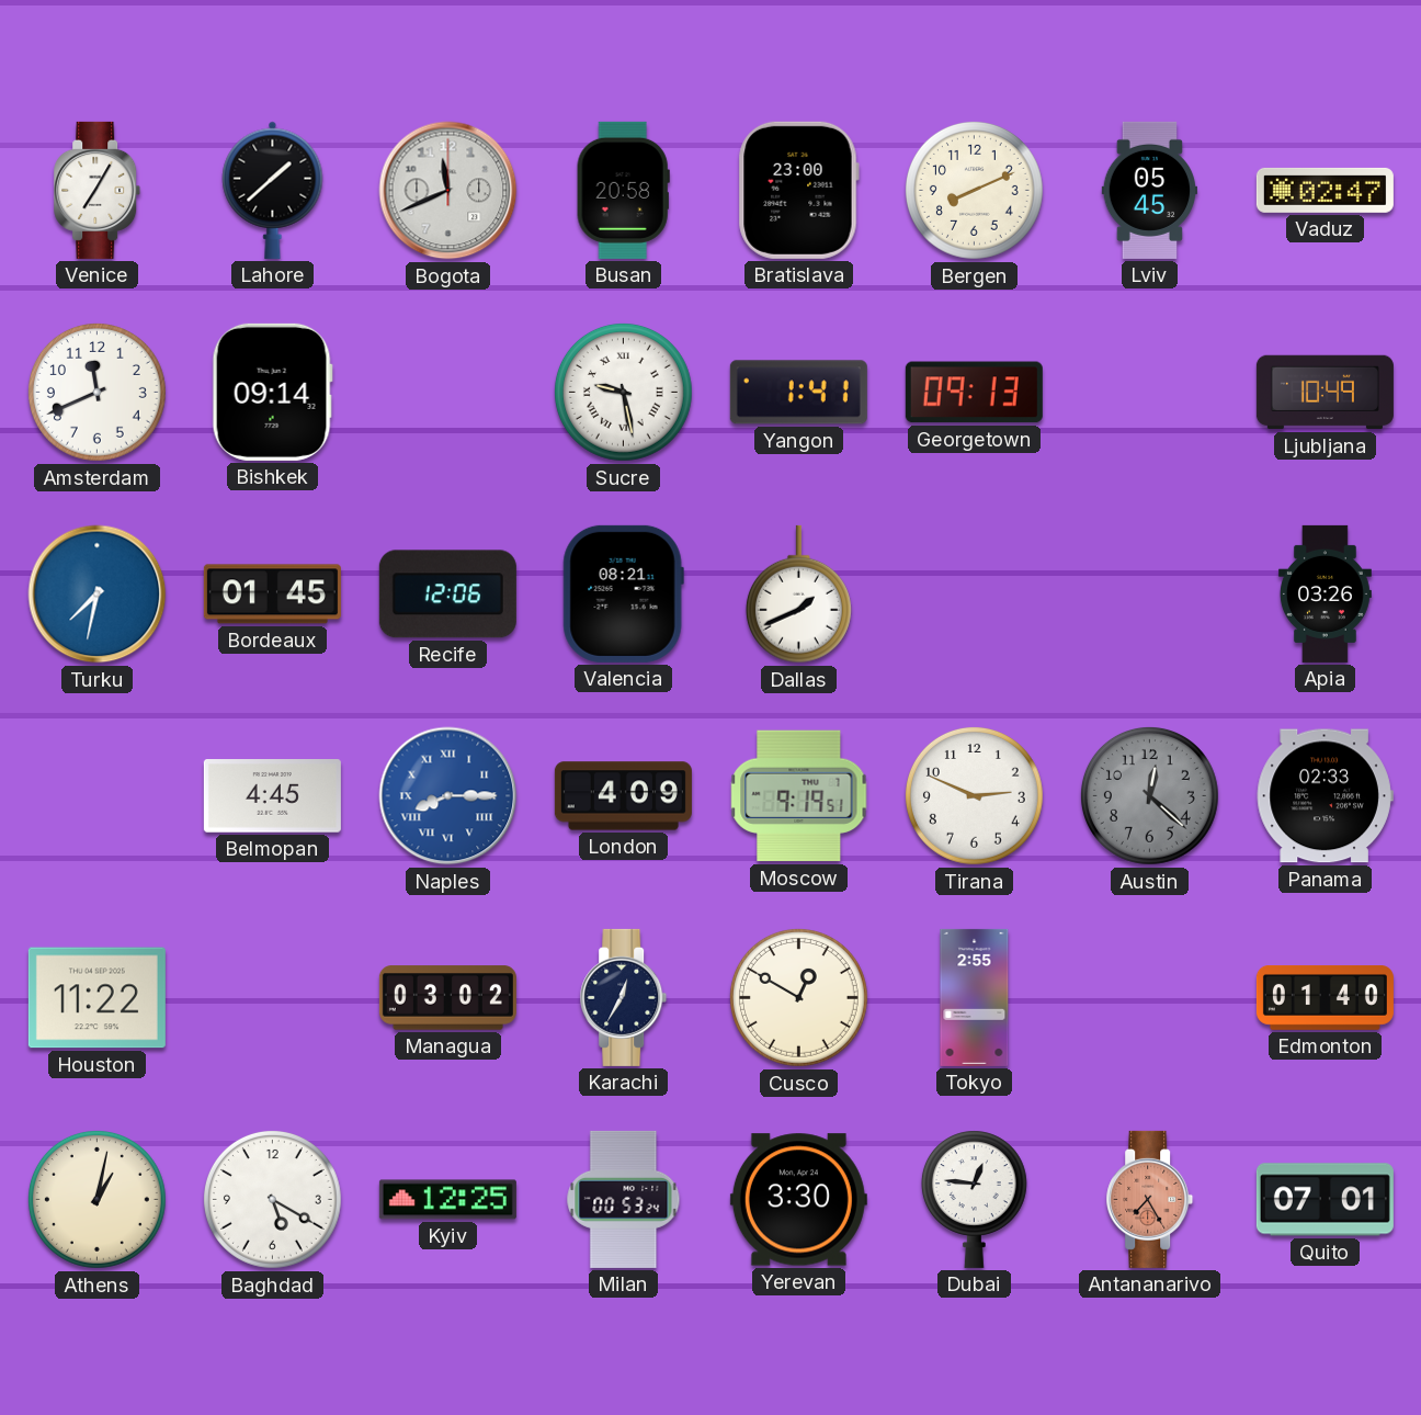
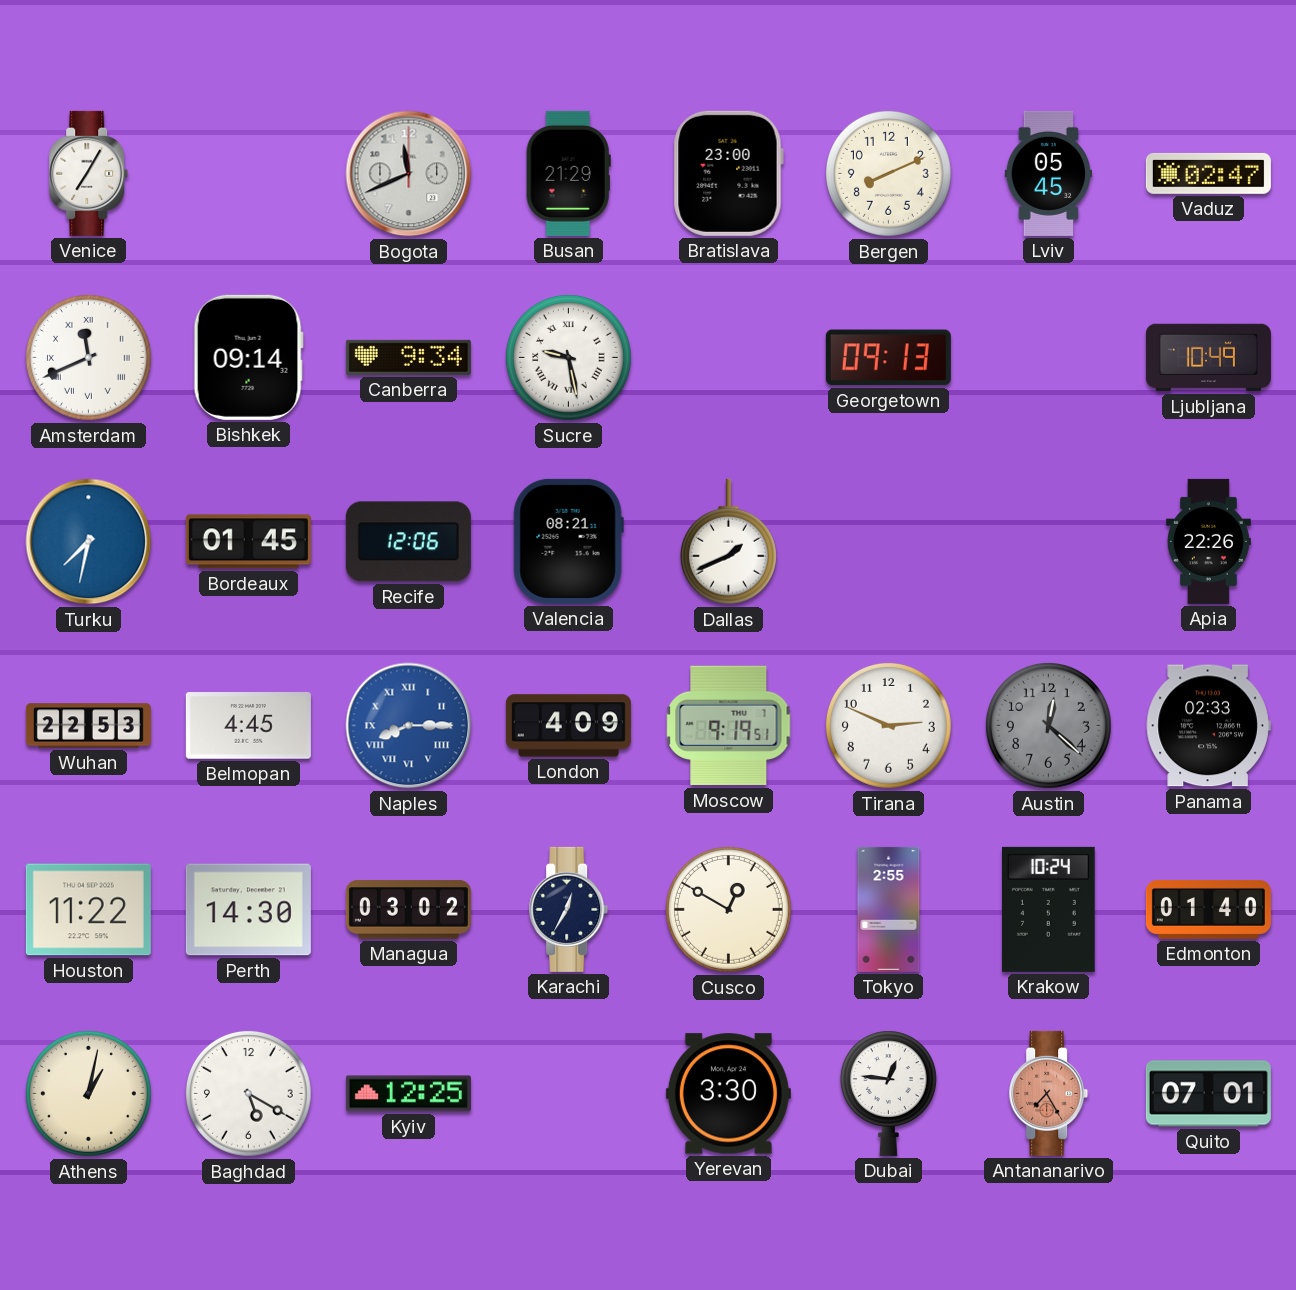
Lahore: 1:38 -> none
Busan: 20:58 -> 21:29
Amsterdam numerals: Arabic -> Roman
Canberra: none -> 9:34
Yangon: 1:41 -> none
Apia: 03:26 -> 22:26
Wuhan: none -> 22:53
Perth: none -> 14:30
Krakow: none -> 10:24
Milan: 00:53 -> none
